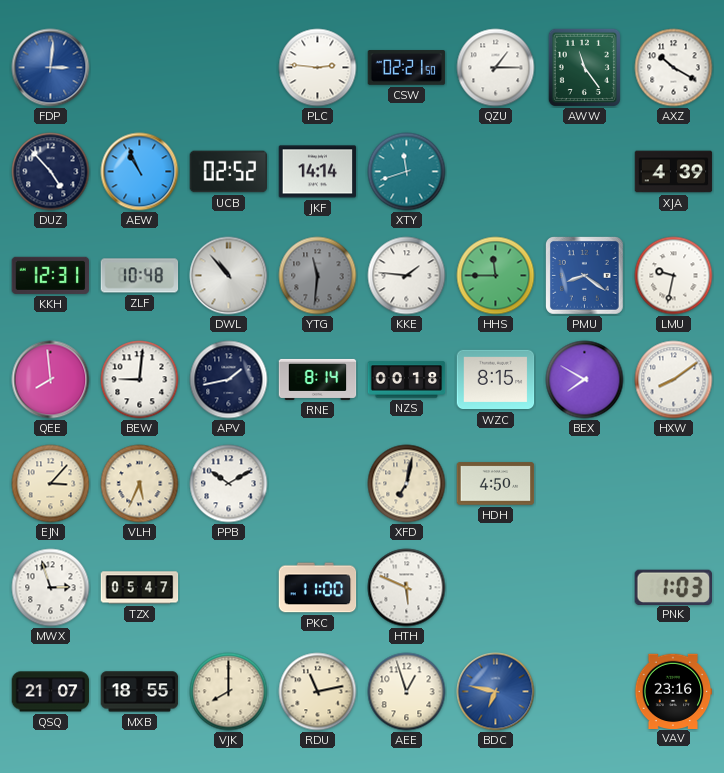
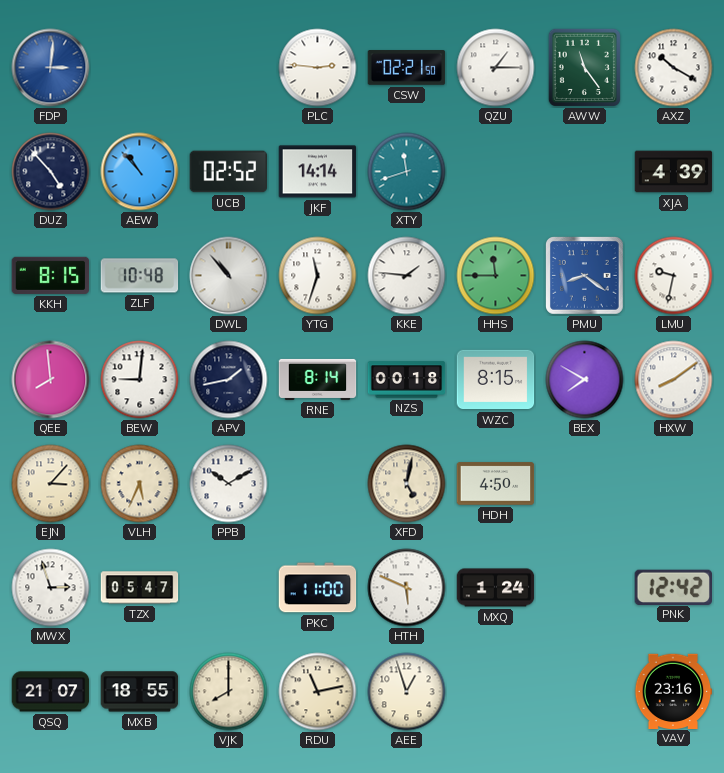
AEW: 10:56 -> 10:53
KKH: 12:31 -> 8:15
YTG: 11:31 -> 11:33
YTG dial: grey -> white
XFD: 7:02 -> 5:02
MXQ: none -> 1:24
PNK: 1:03 -> 12:42
BDC: 6:47 -> none
